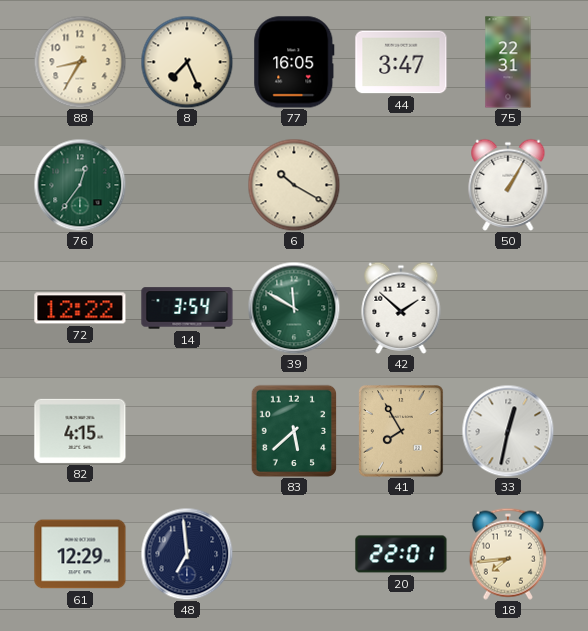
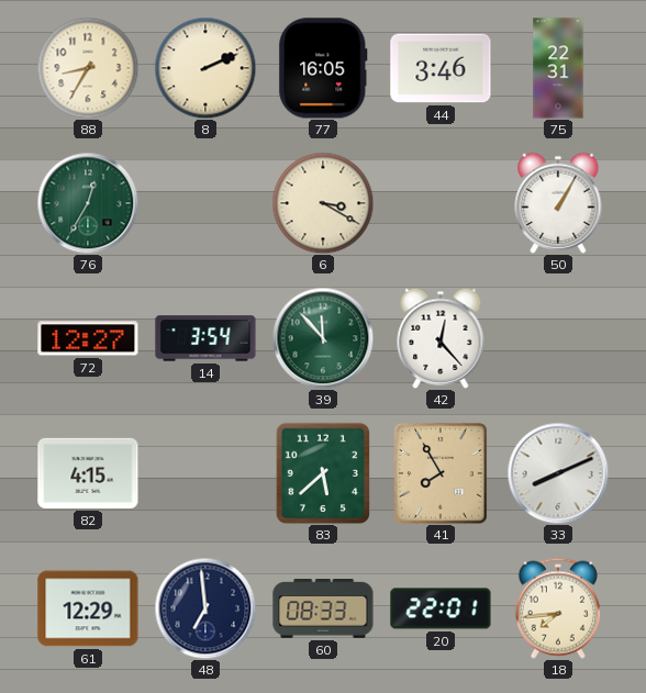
8: 7:26 -> 2:11
44: 3:47 -> 3:46
76: 12:36 -> 12:35
6: 10:20 -> 3:20
72: 12:22 -> 12:27
39: 11:50 -> 11:53
42: 1:52 -> 12:23
33: 12:32 -> 8:11
60: none -> 08:33
